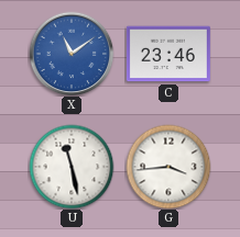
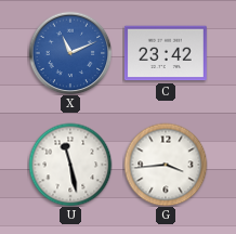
X: 11:09 -> 11:11
C: 23:46 -> 23:42
